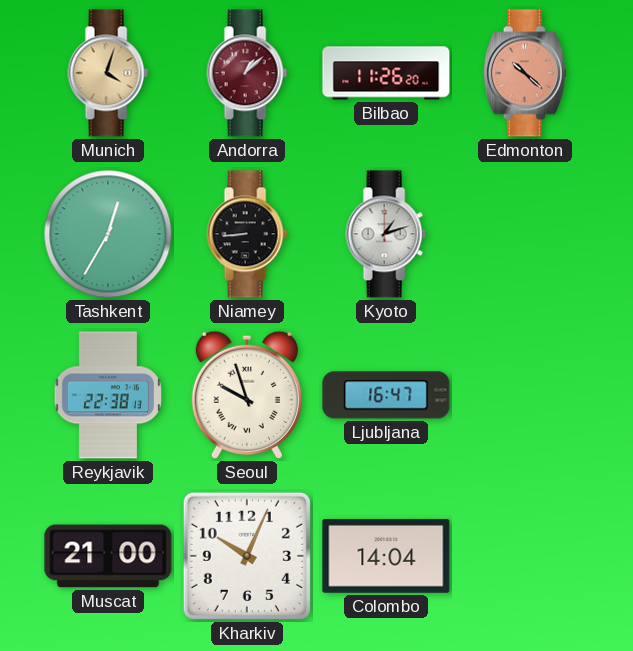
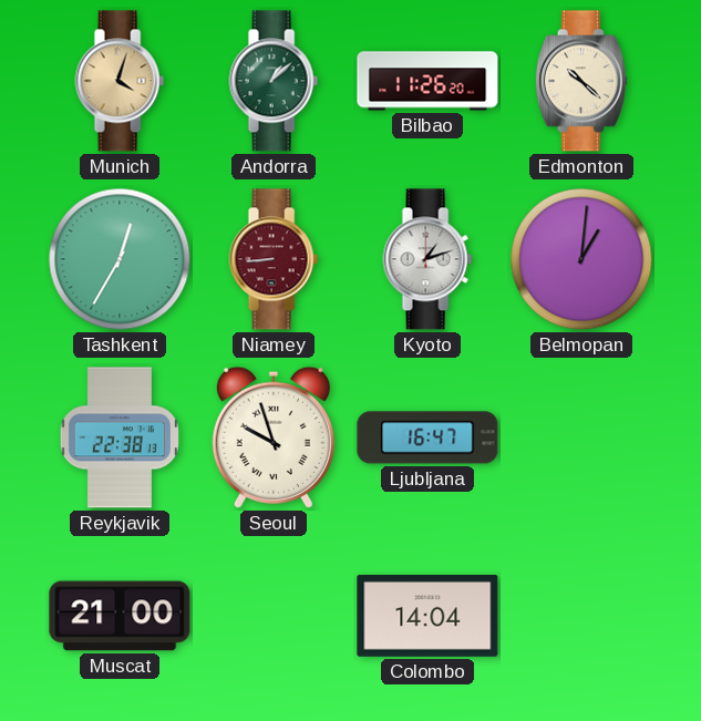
Andorra dial: burgundy -> green
Edmonton dial: salmon -> cream
Niamey dial: black -> burgundy
Belmopan: none -> 1:01
Kharkiv: 10:04 -> none
